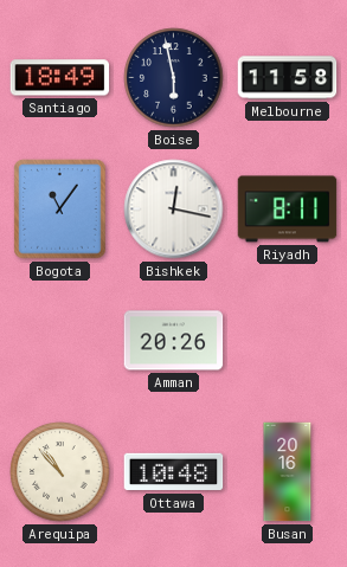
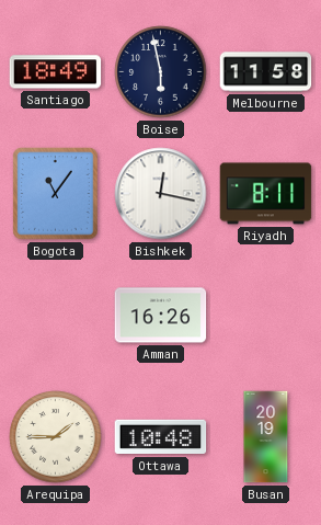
Amman: 20:26 -> 16:26
Arequipa: 10:53 -> 1:45
Busan: 20:16 -> 20:19
